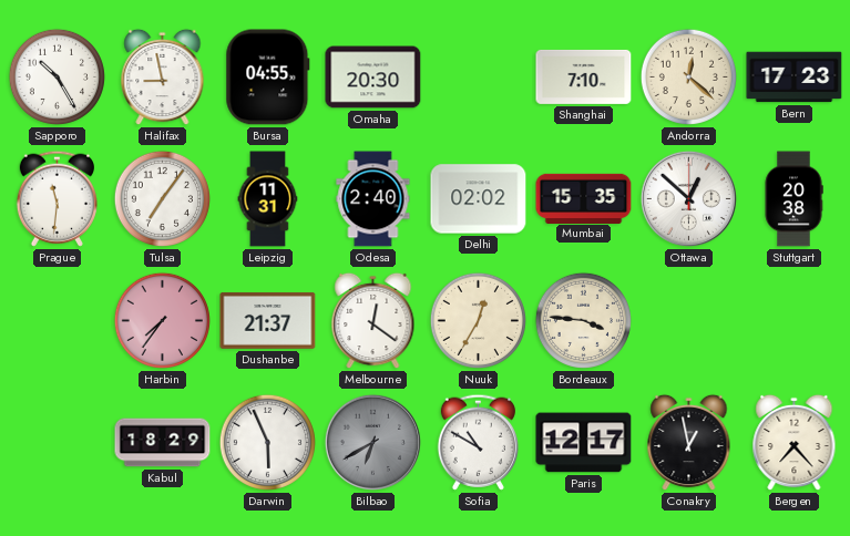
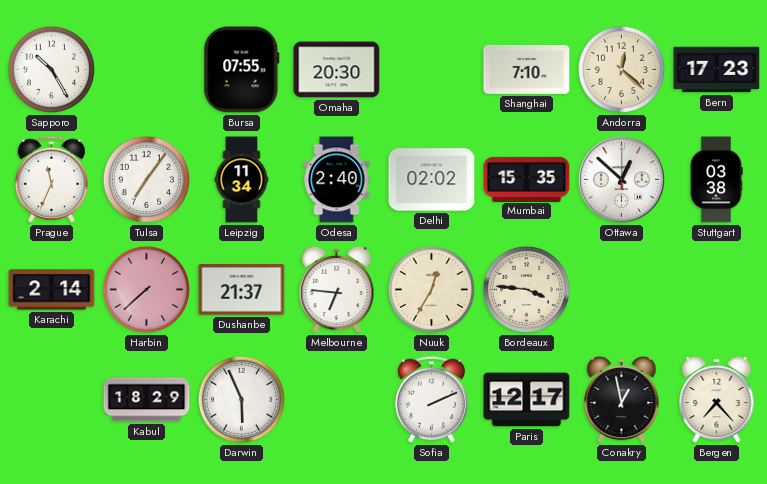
Halifax: 8:58 -> none
Bursa: 04:55 -> 07:55
Prague: 11:31 -> 11:34
Leipzig: 11:31 -> 11:34
Stuttgart: 20:38 -> 03:38
Karachi: none -> 2:14
Harbin: 7:36 -> 7:38
Melbourne: 12:21 -> 6:46
Bilbao: 6:40 -> none
Sofia: 10:50 -> 2:11
